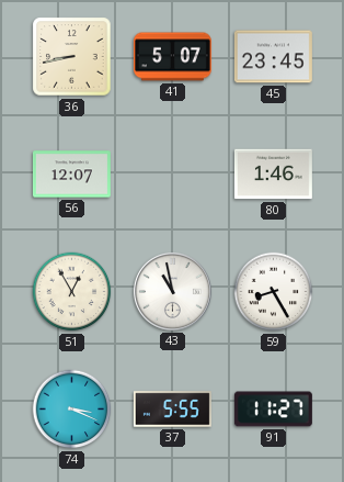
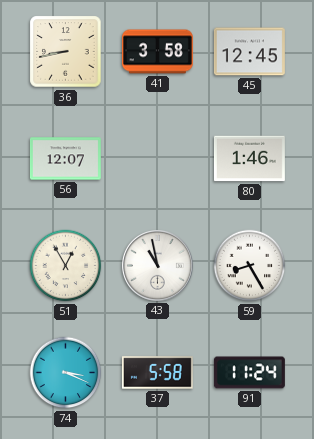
41: 5:07 -> 3:58
45: 23:45 -> 12:45
37: 5:55 -> 5:58
91: 11:27 -> 11:24
